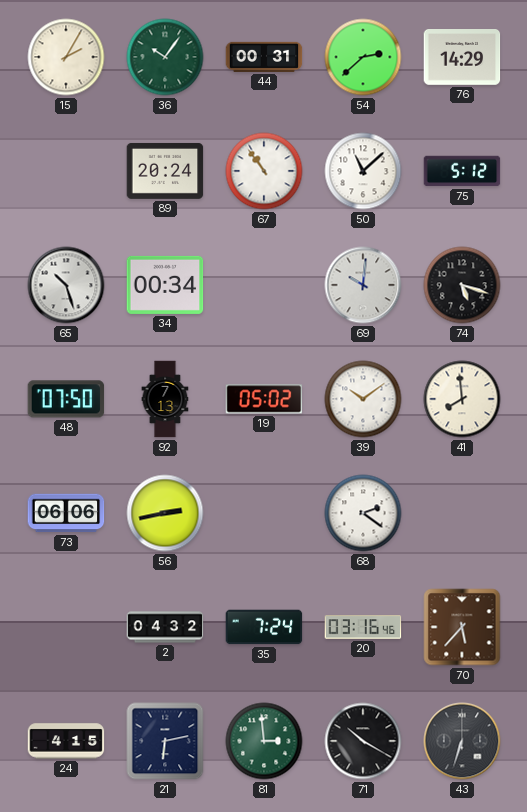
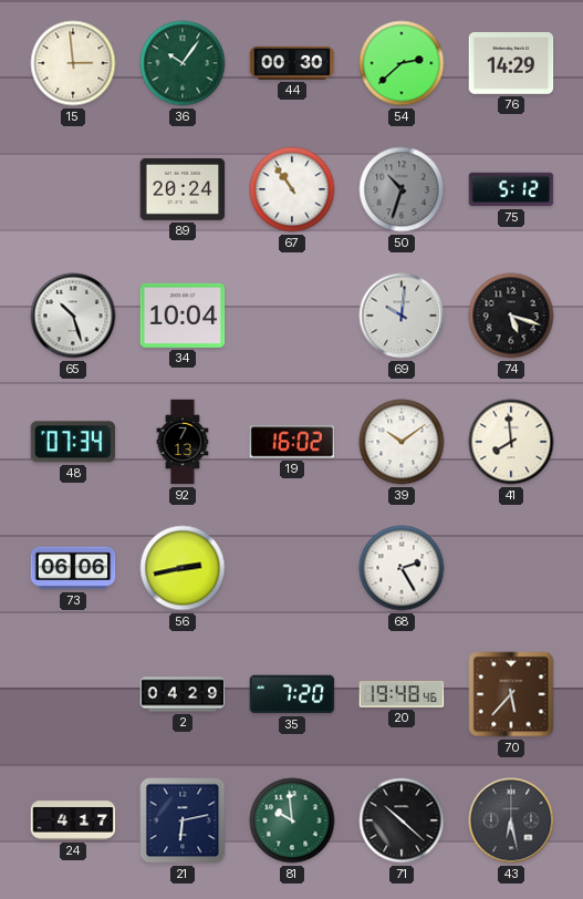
15: 2:05 -> 2:59
44: 00:31 -> 00:30
50: 11:08 -> 10:33
50 dial: white -> grey
34: 00:34 -> 10:04
48: 07:50 -> 07:34
19: 05:02 -> 16:02
68: 2:21 -> 2:25
2: 04:32 -> 04:29
35: 7:24 -> 7:20
20: 03:16 -> 19:48
24: 4:15 -> 4:17
81: 2:59 -> 9:59
71: 10:20 -> 10:22
43: 6:33 -> 6:28
